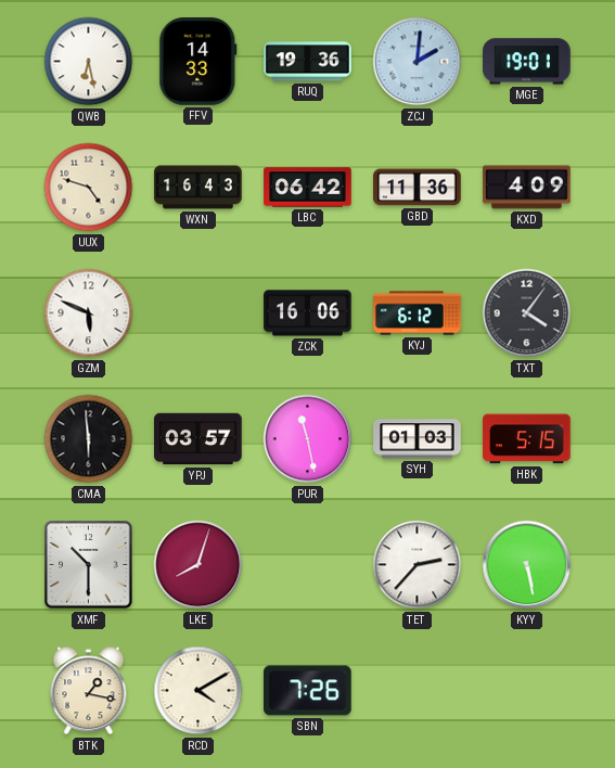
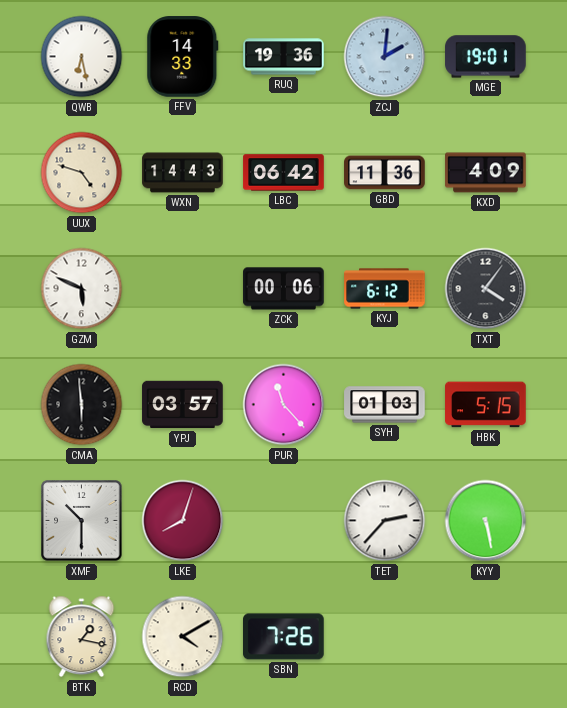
WXN: 16:43 -> 14:43
ZCK: 16:06 -> 00:06
PUR: 11:28 -> 11:23
